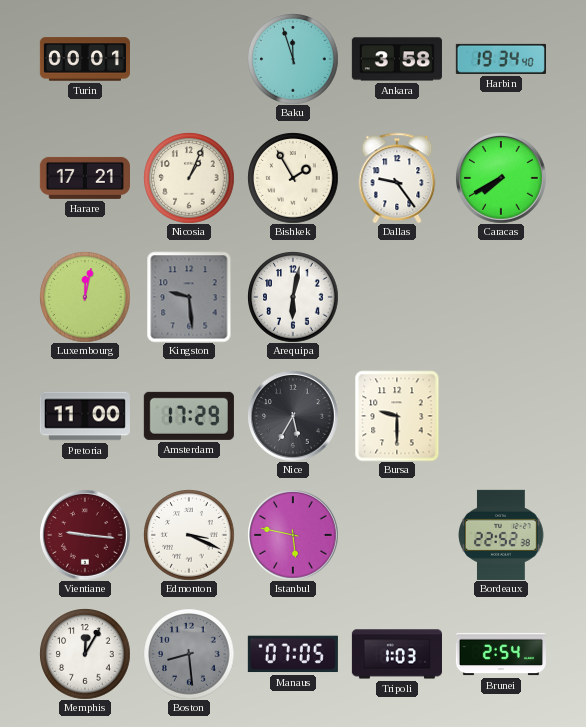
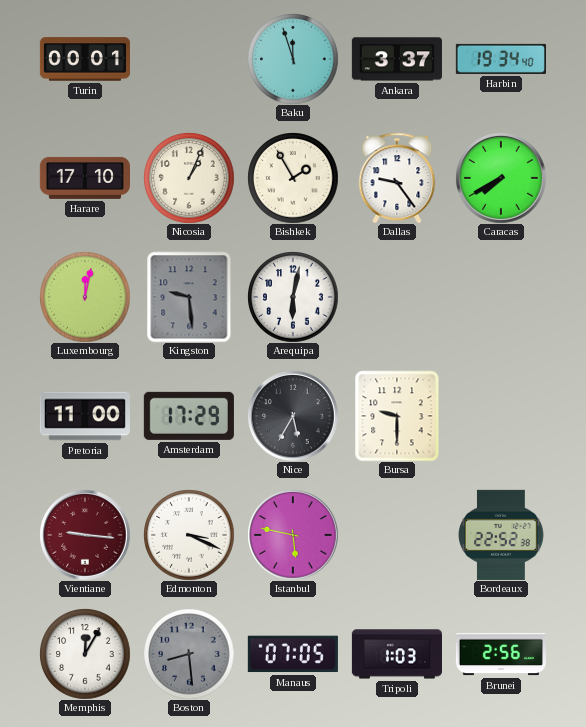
Ankara: 3:58 -> 3:37
Harare: 17:21 -> 17:10
Brunei: 2:54 -> 2:56
